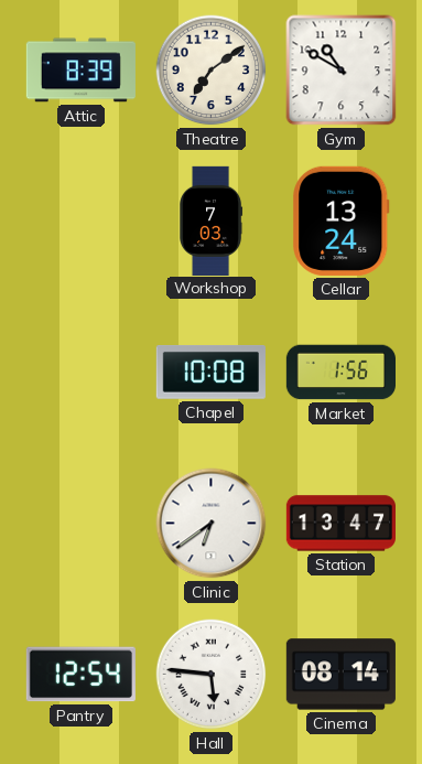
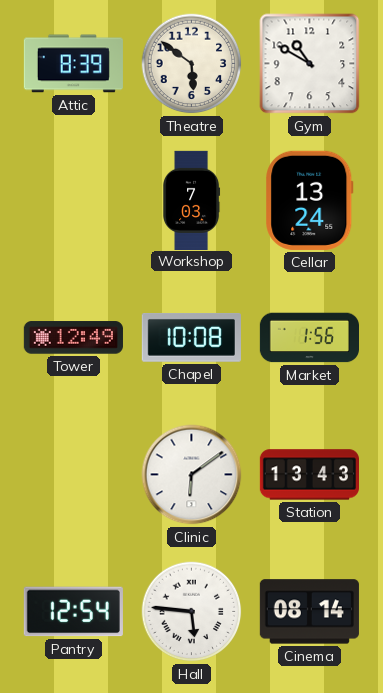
Theatre: 7:09 -> 5:51
Tower: none -> 12:49
Clinic: 6:39 -> 6:09
Station: 13:47 -> 13:43
